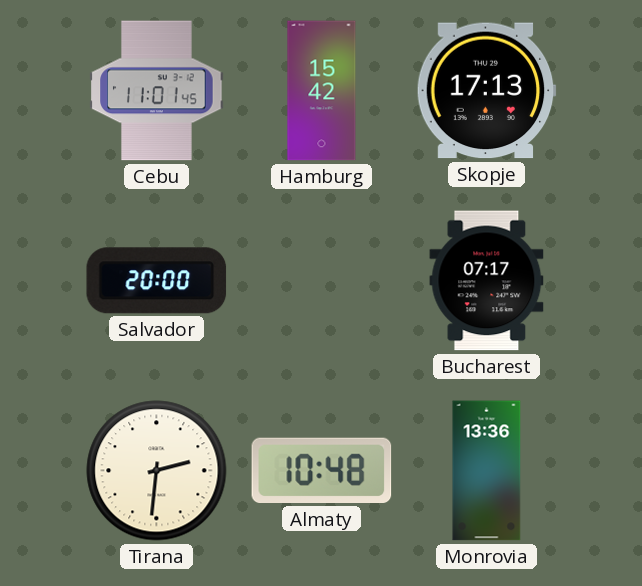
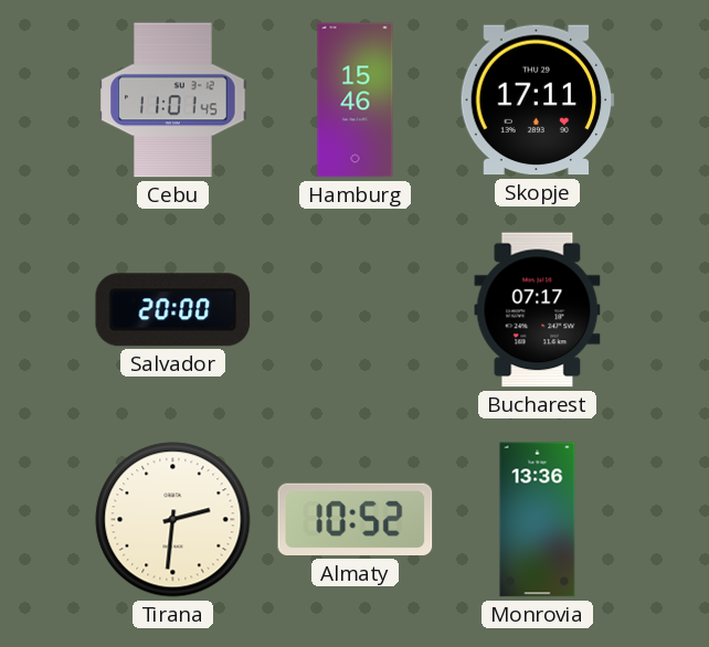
Hamburg: 15:42 -> 15:46
Skopje: 17:13 -> 17:11
Almaty: 10:48 -> 10:52
